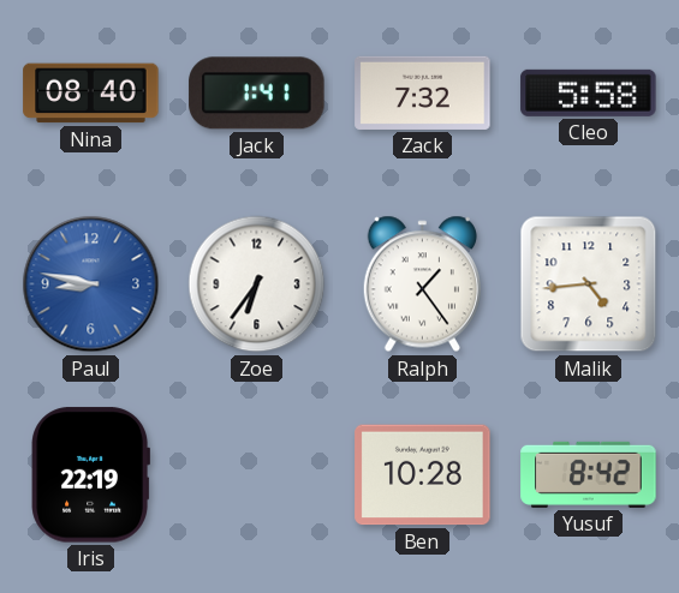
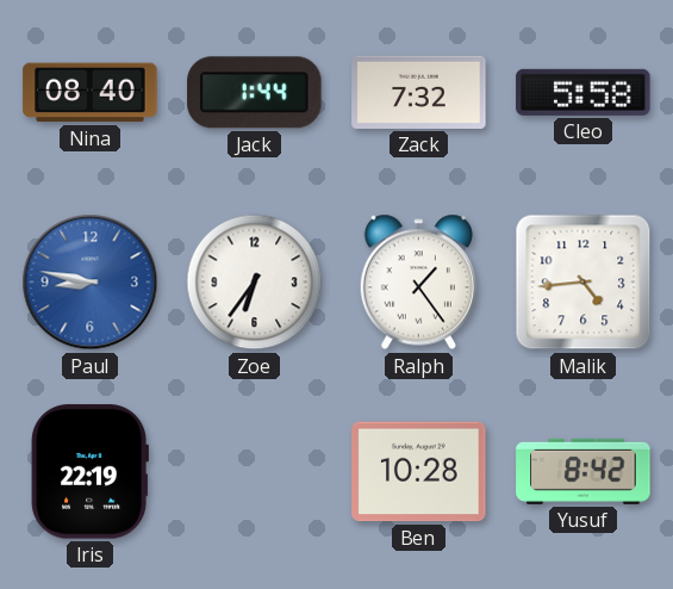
Jack: 1:41 -> 1:44
